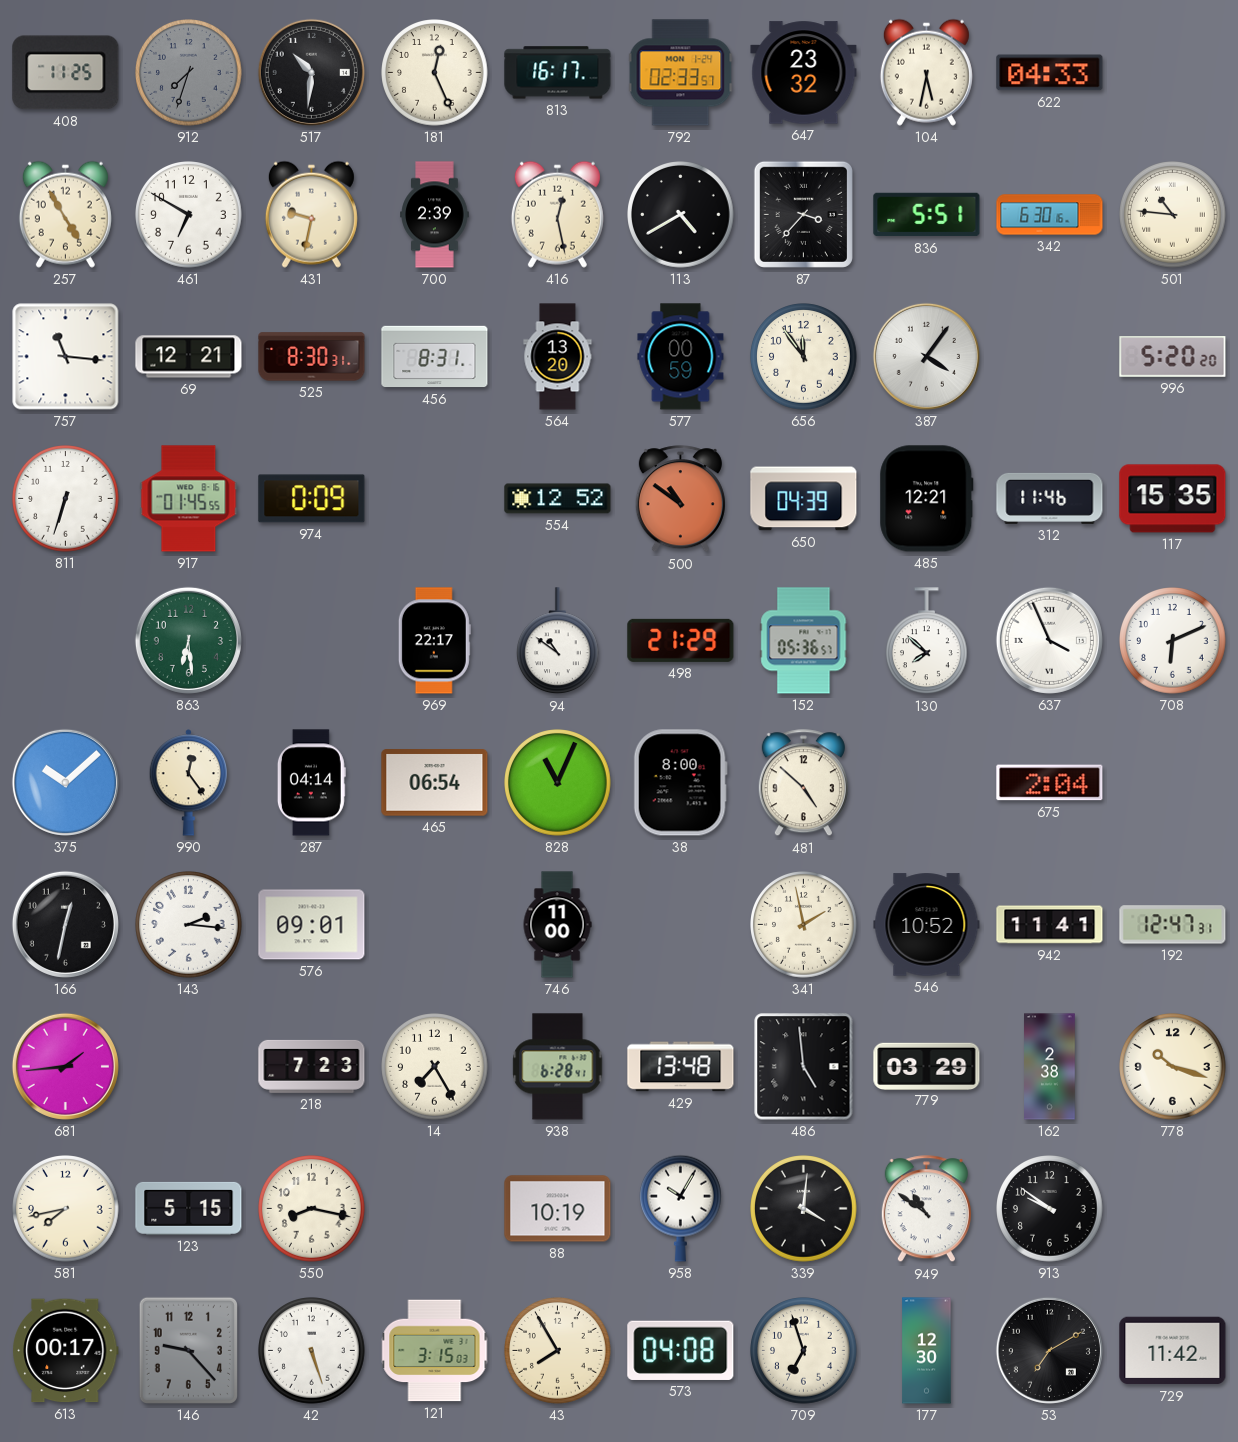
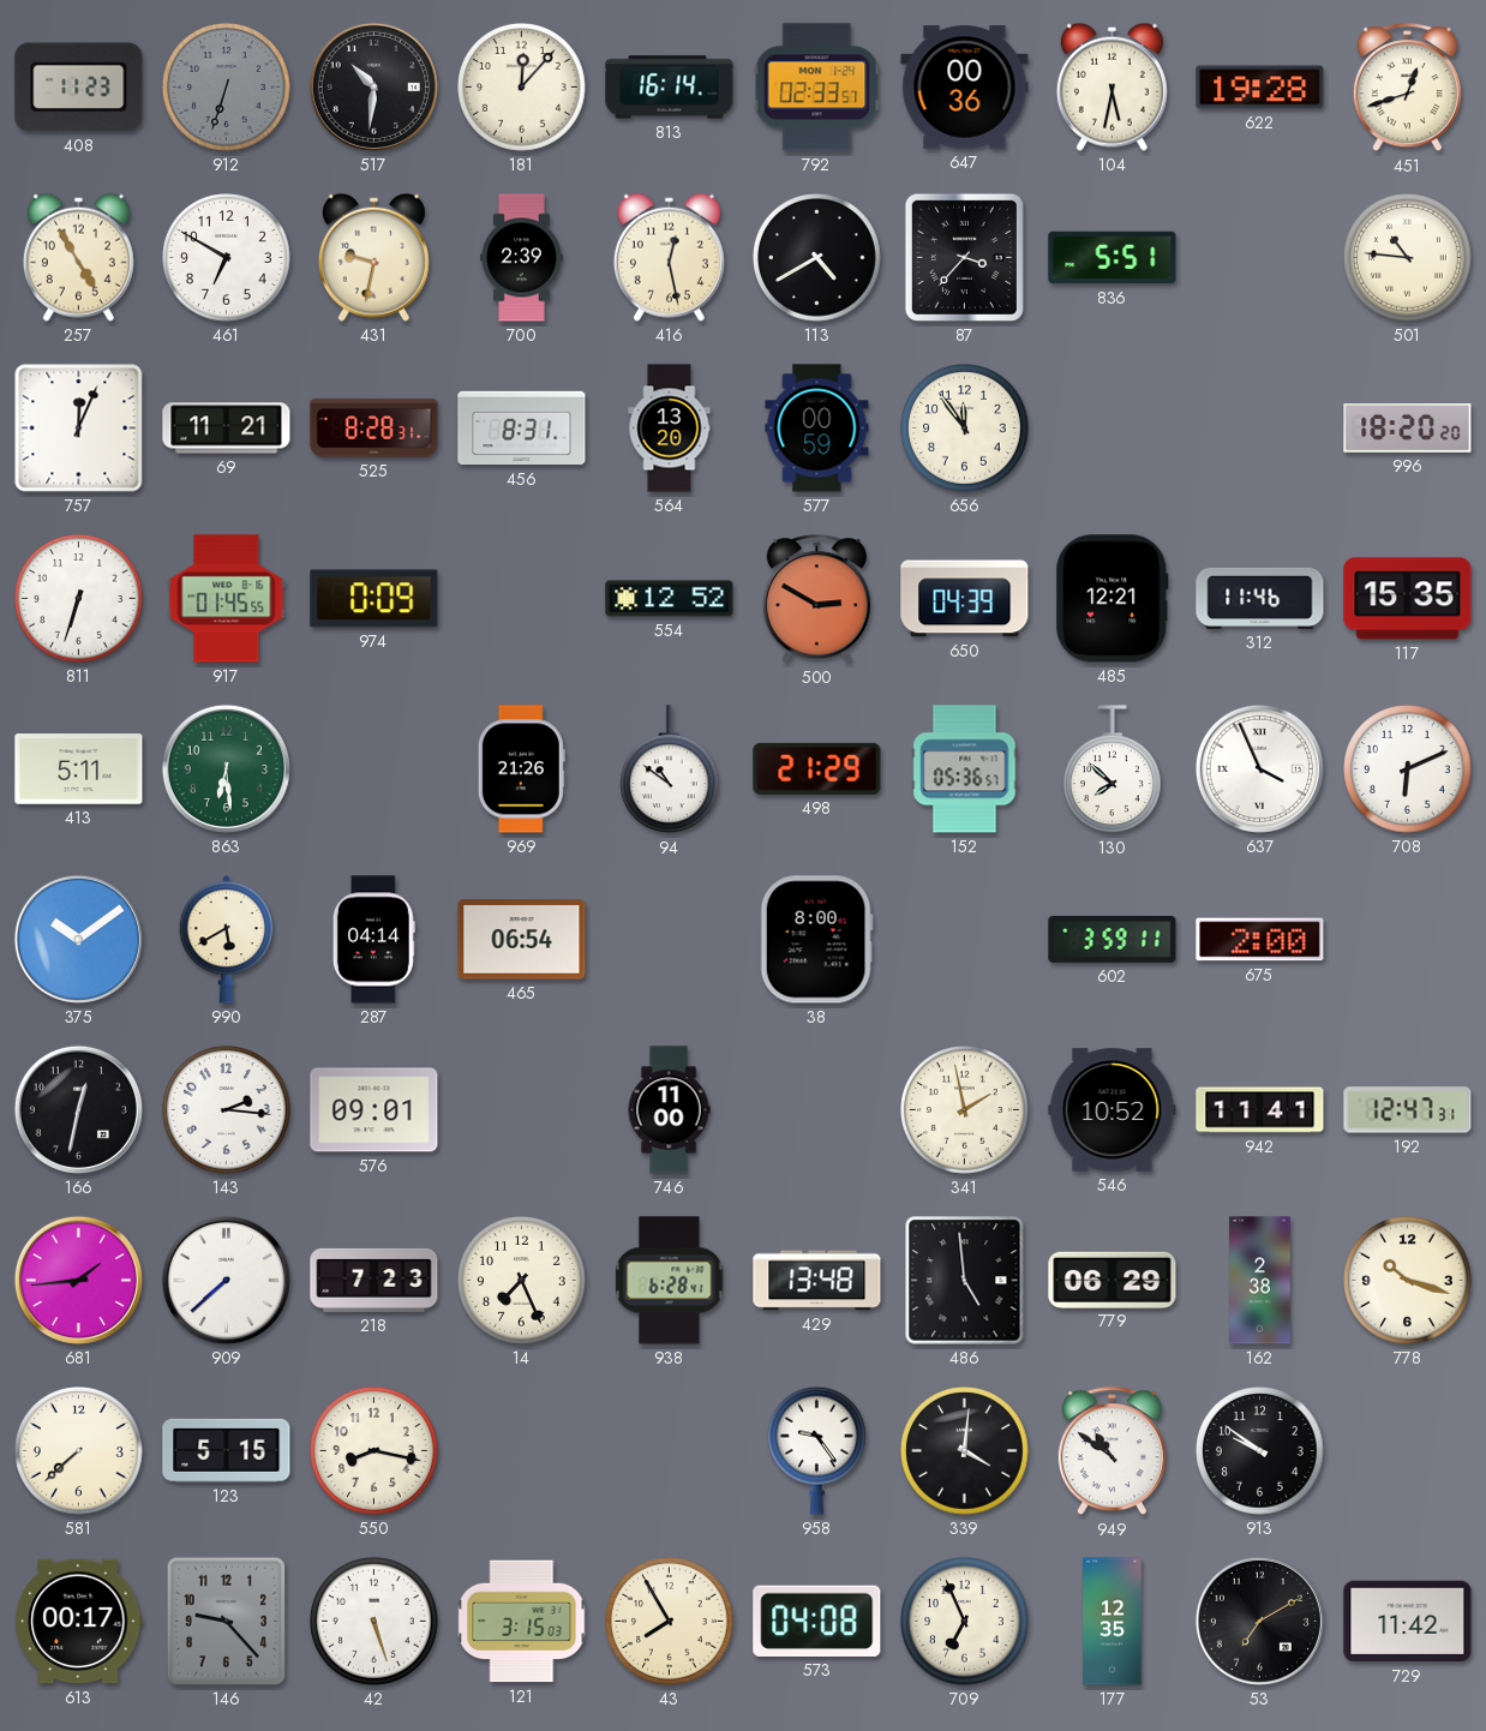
408: 11:25 -> 11:23
912: 7:33 -> 6:33
181: 12:26 -> 12:07
813: 16:17 -> 16:14
647: 23:32 -> 00:36
622: 04:33 -> 19:28
451: none -> 12:42
342: 6:30 -> none
757: 11:16 -> 12:04
69: 12:21 -> 11:21
525: 8:30 -> 8:28
387: 4:06 -> none
996: 5:20 -> 18:20
500: 10:51 -> 2:50
413: none -> 5:11
969: 22:17 -> 21:26
375: 10:08 -> 10:09
990: 12:24 -> 5:40
828: 11:04 -> none
481: 4:52 -> none
602: none -> 3:59
675: 2:04 -> 2:00
909: none -> 7:38
14: 7:25 -> 7:26
779: 03:29 -> 06:29
581: 7:43 -> 7:38
88: 10:19 -> none
958: 10:05 -> 9:24
709: 6:57 -> 6:56
177: 12:30 -> 12:35
